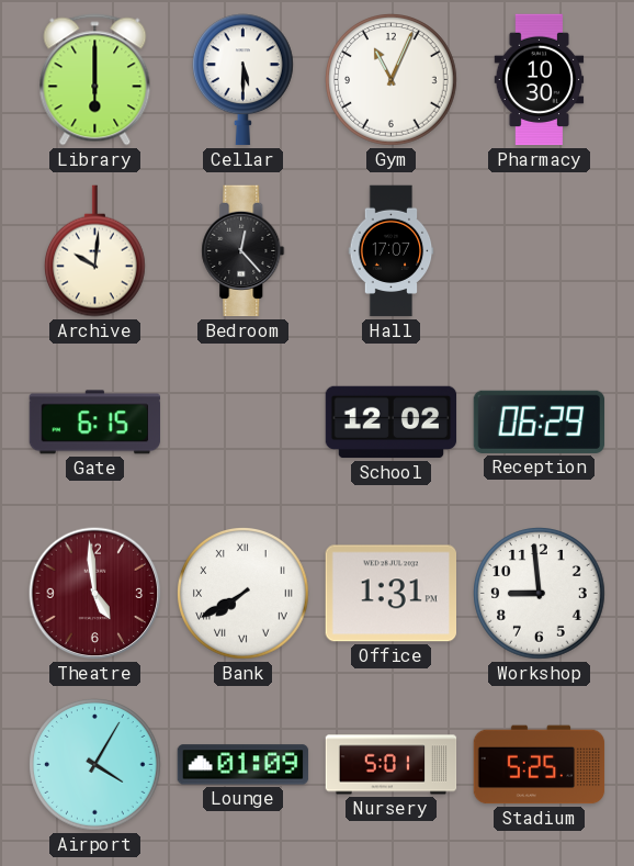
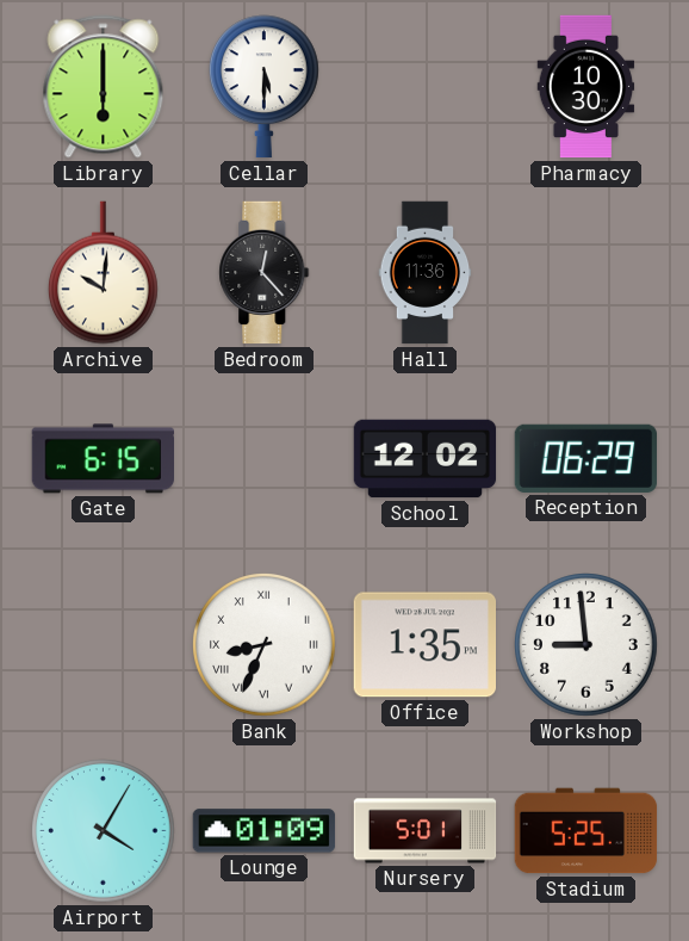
Gym: 11:04 -> none
Hall: 17:07 -> 11:36
Theatre: 4:59 -> none
Bank: 7:40 -> 8:34
Office: 1:31 -> 1:35
